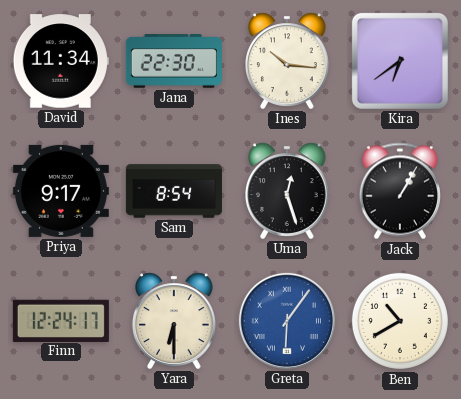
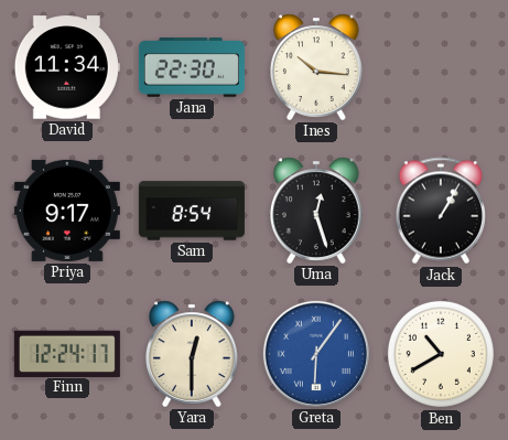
Kira: 6:39 -> none
Yara: 6:30 -> 12:30
